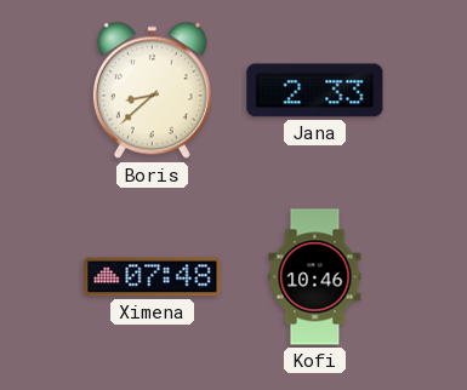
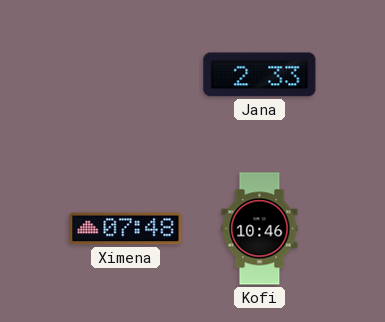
Boris: 8:38 -> none
